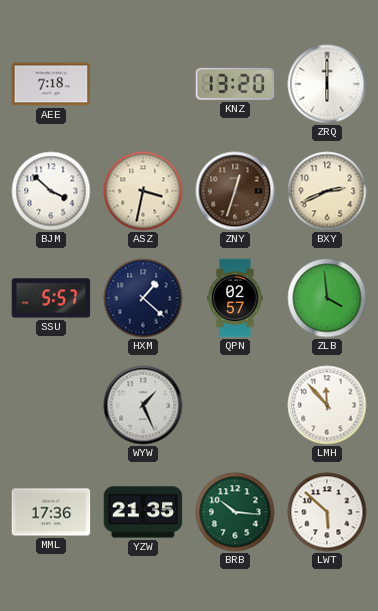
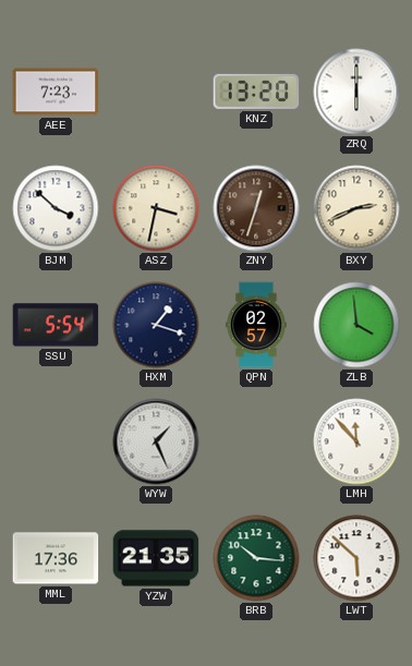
AEE: 7:18 -> 7:23
SSU: 5:57 -> 5:54
HXM: 1:22 -> 1:18
